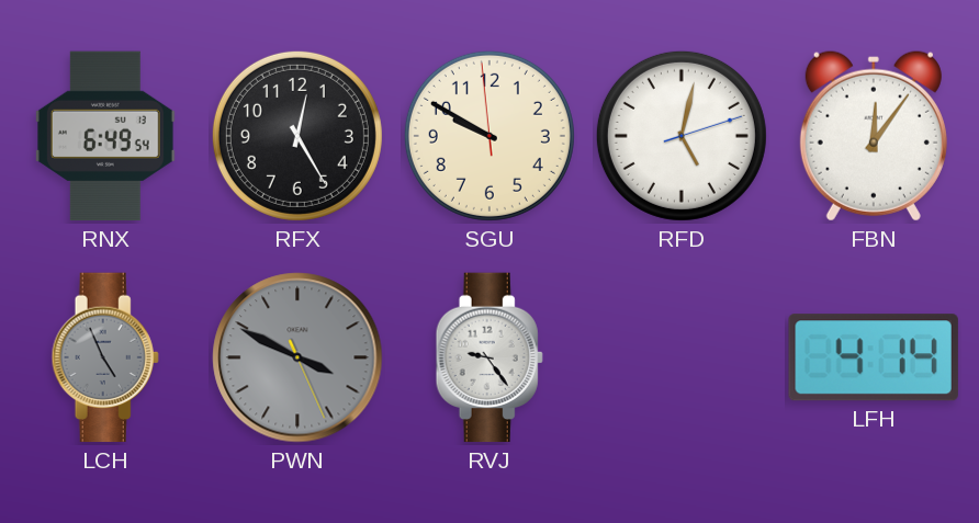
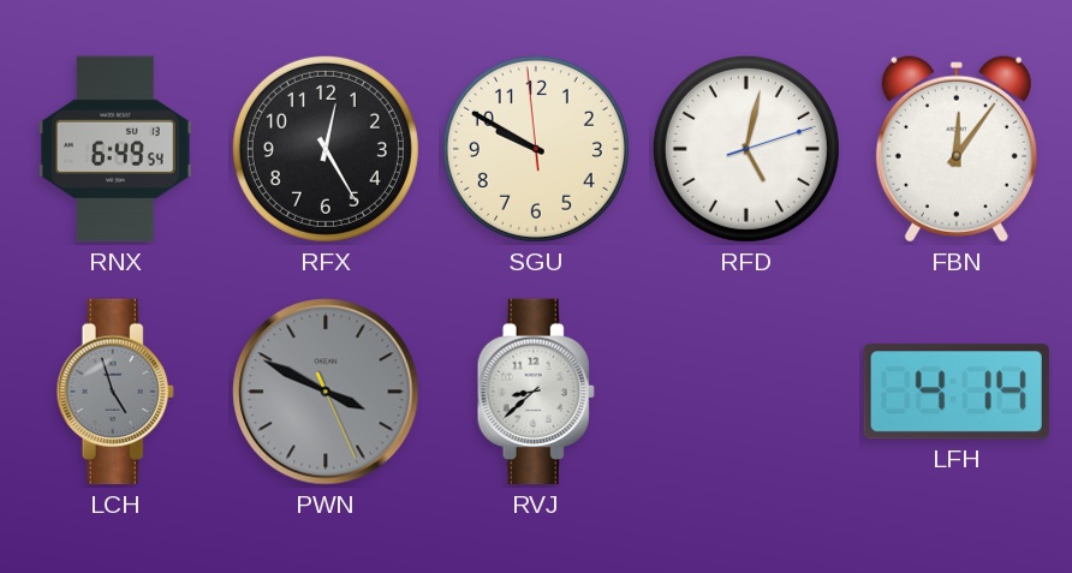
LCH: 4:56 -> 4:57
RVJ: 9:24 -> 8:38
